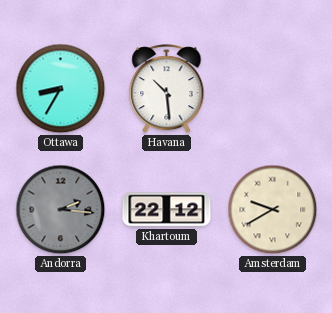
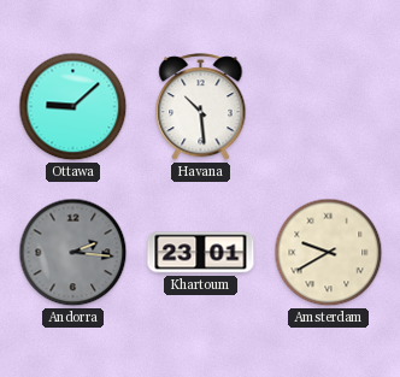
Ottawa: 8:35 -> 9:08
Khartoum: 22:12 -> 23:01
